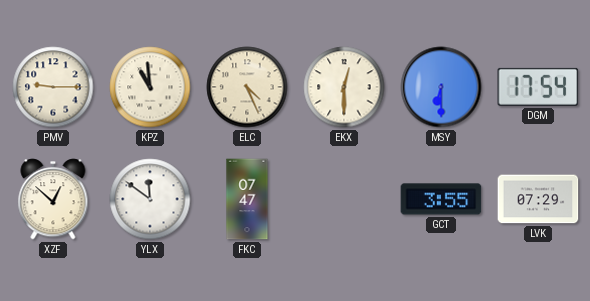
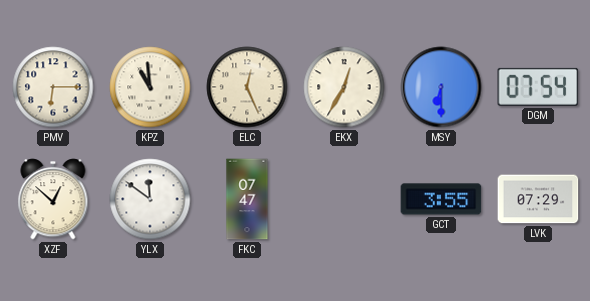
PMV: 9:15 -> 6:15
ELC: 4:26 -> 12:26
EKX: 12:30 -> 12:35
DGM: 17:54 -> 07:54
